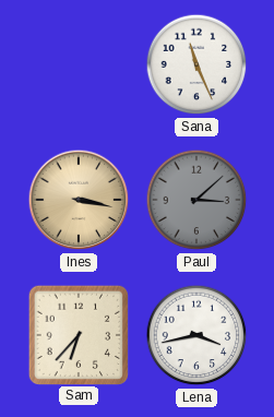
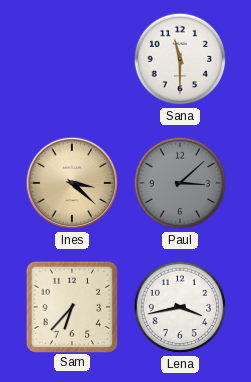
Sana: 11:26 -> 11:30
Ines: 3:17 -> 3:22
